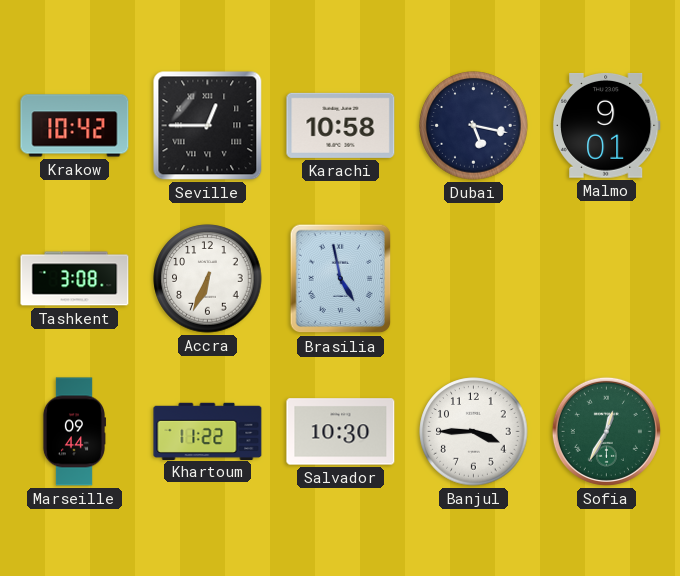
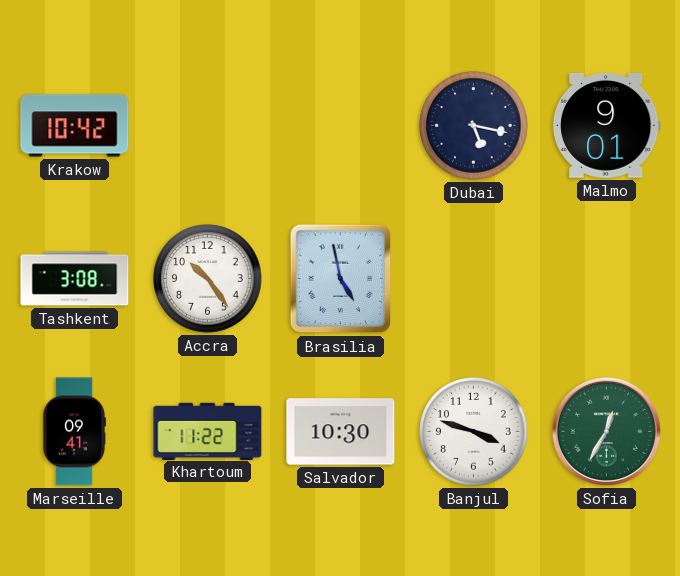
Seville: 12:45 -> none
Karachi: 10:58 -> none
Accra: 6:34 -> 10:24
Marseille: 09:44 -> 09:41
Banjul: 3:45 -> 3:48
